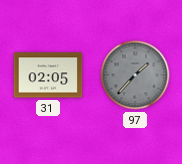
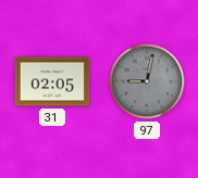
97: 1:37 -> 9:02
